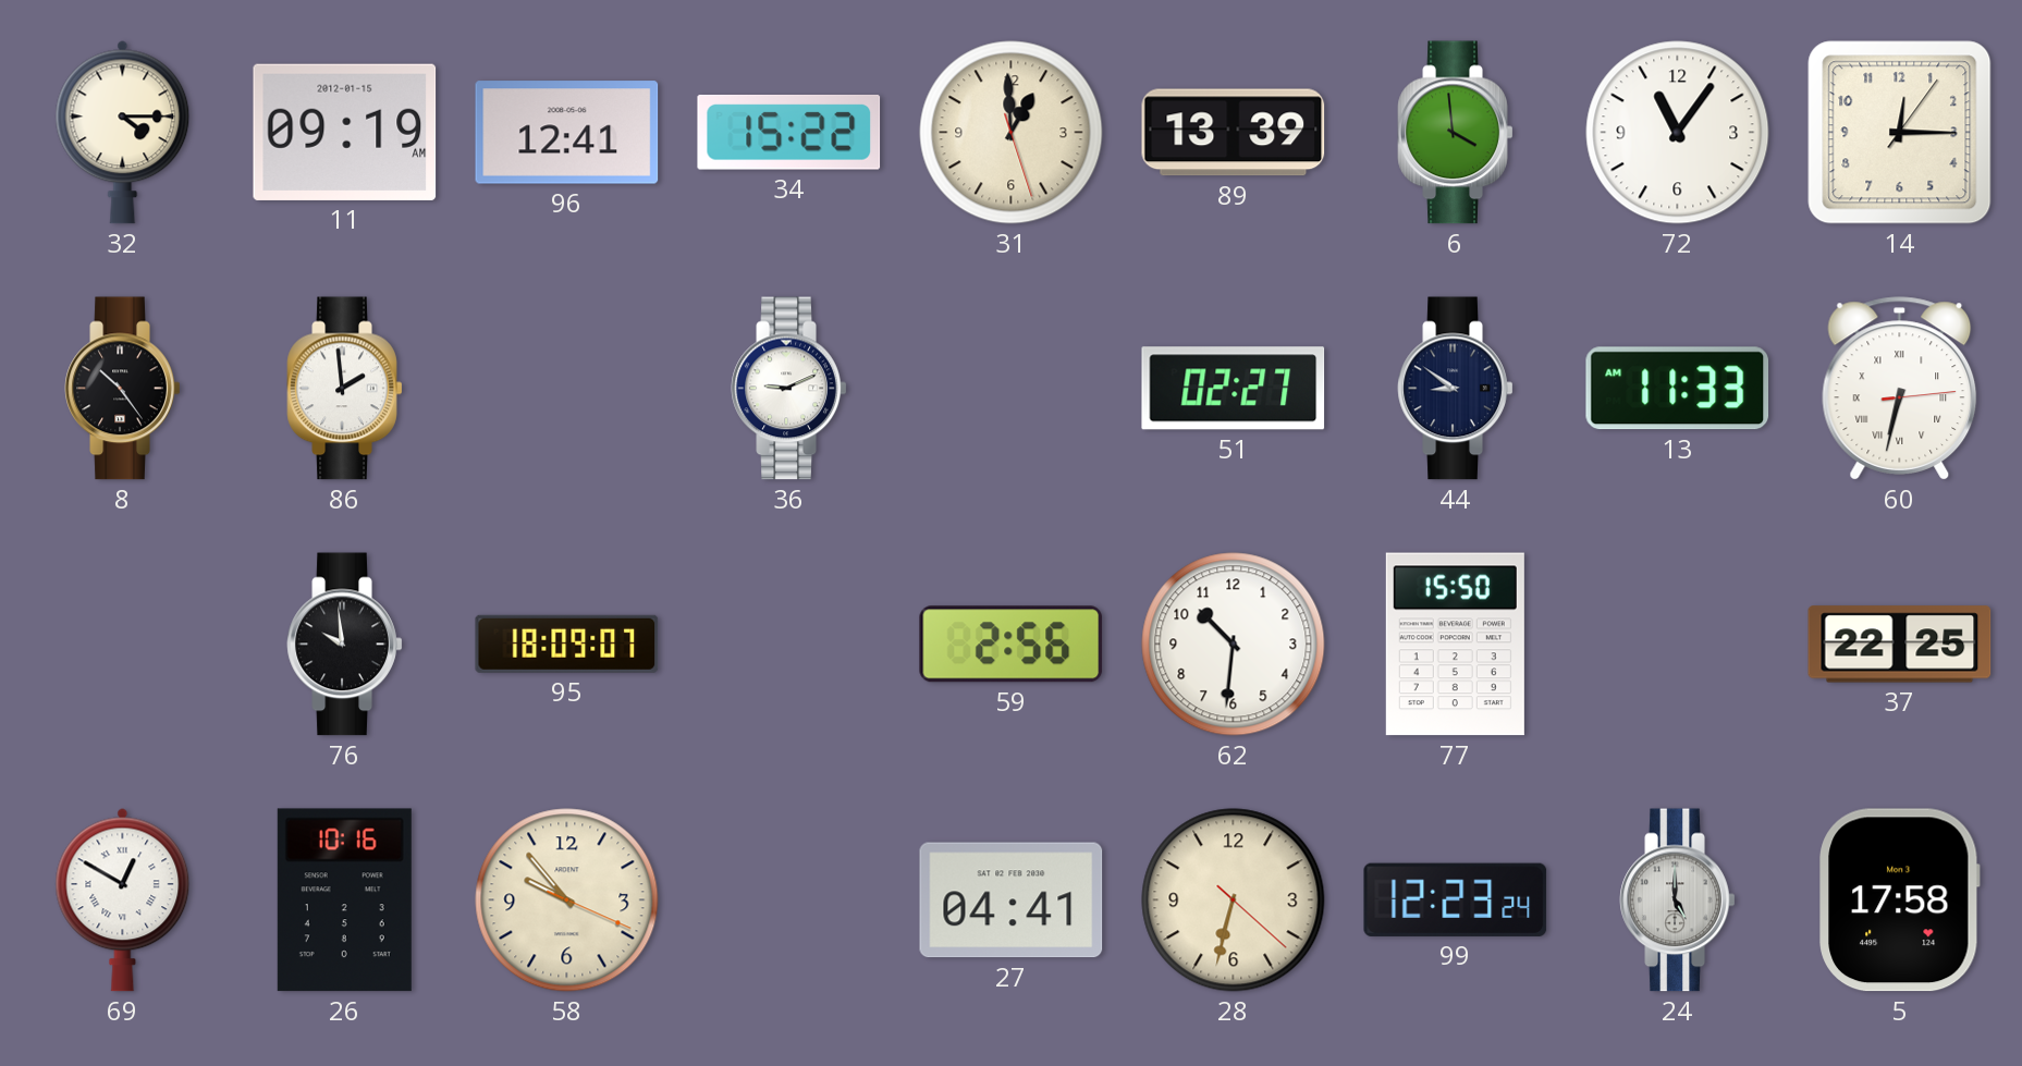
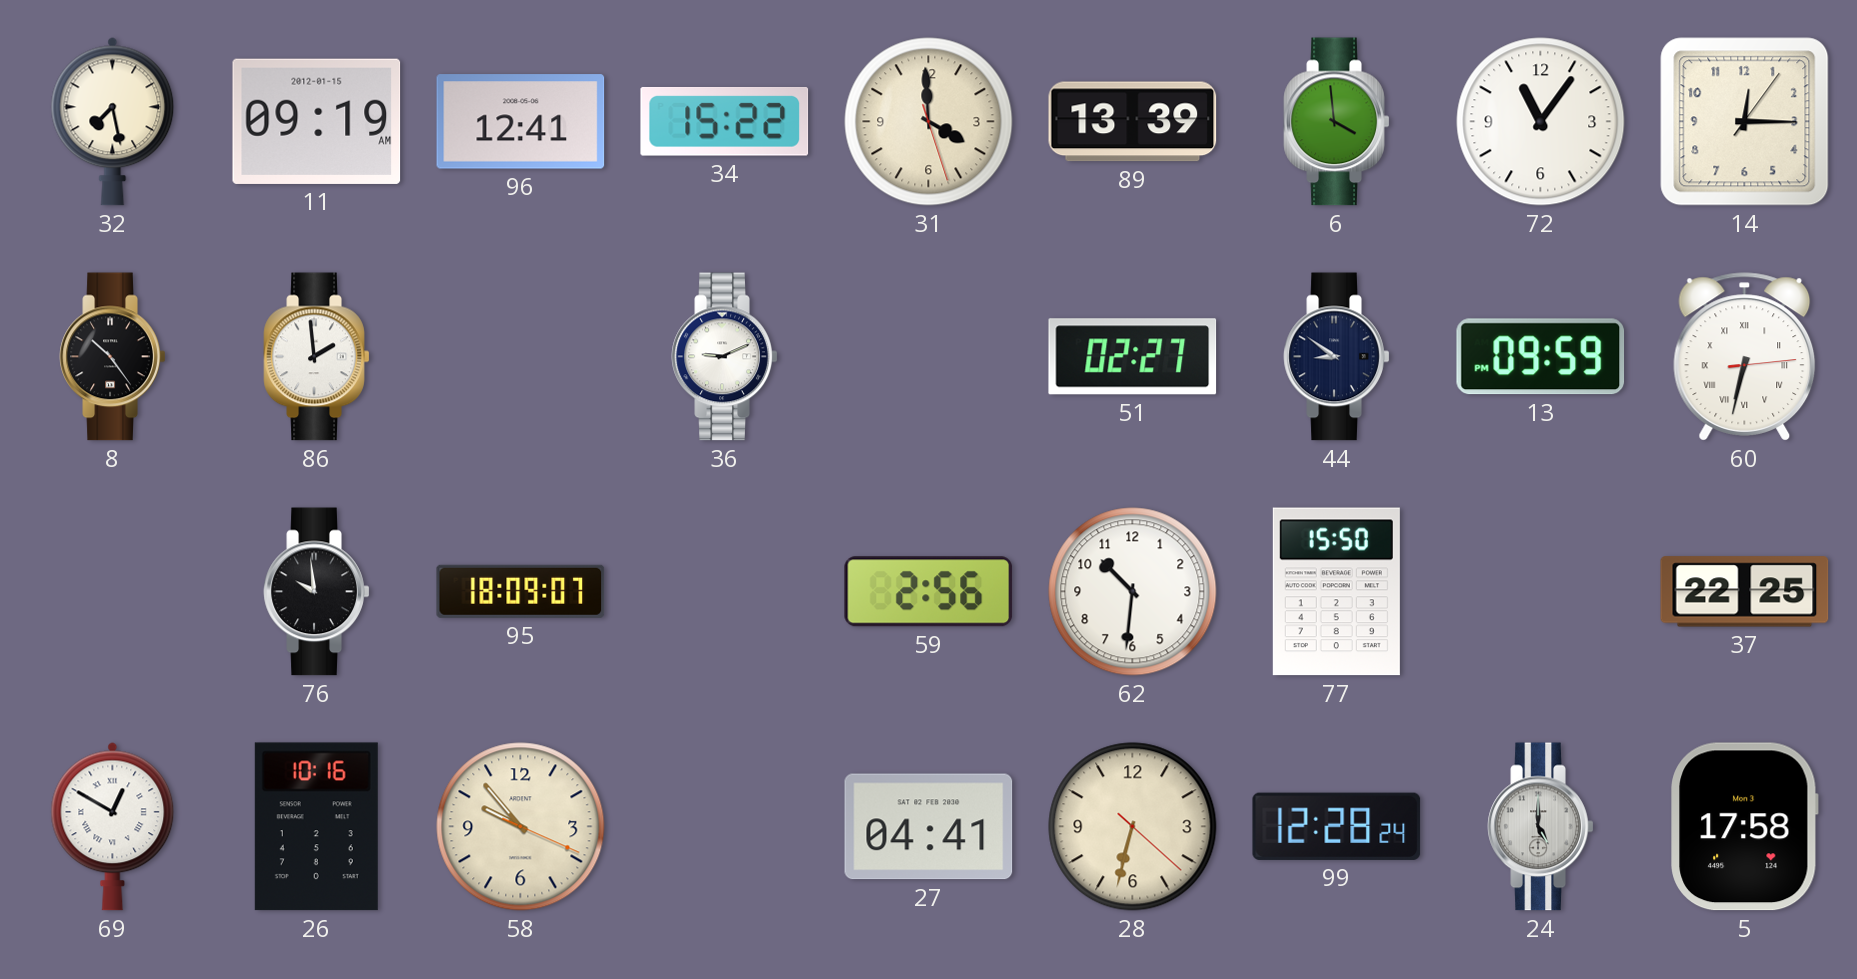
32: 4:15 -> 7:28
31: 12:59 -> 3:59
13: 11:33 -> 09:59
99: 12:23 -> 12:28
